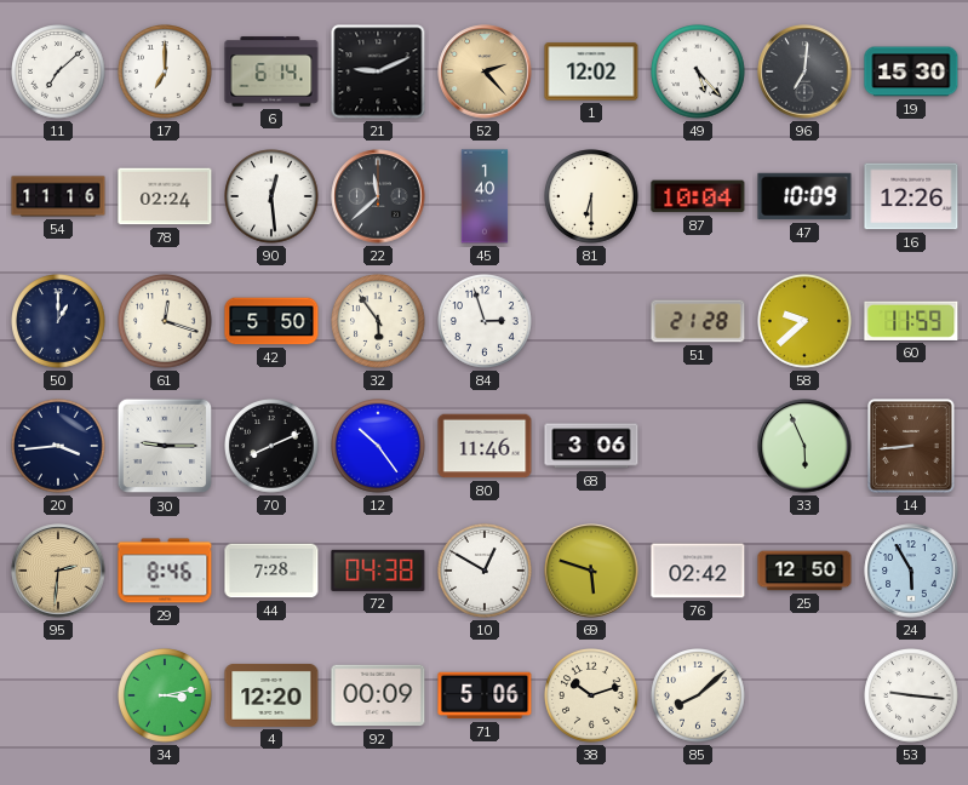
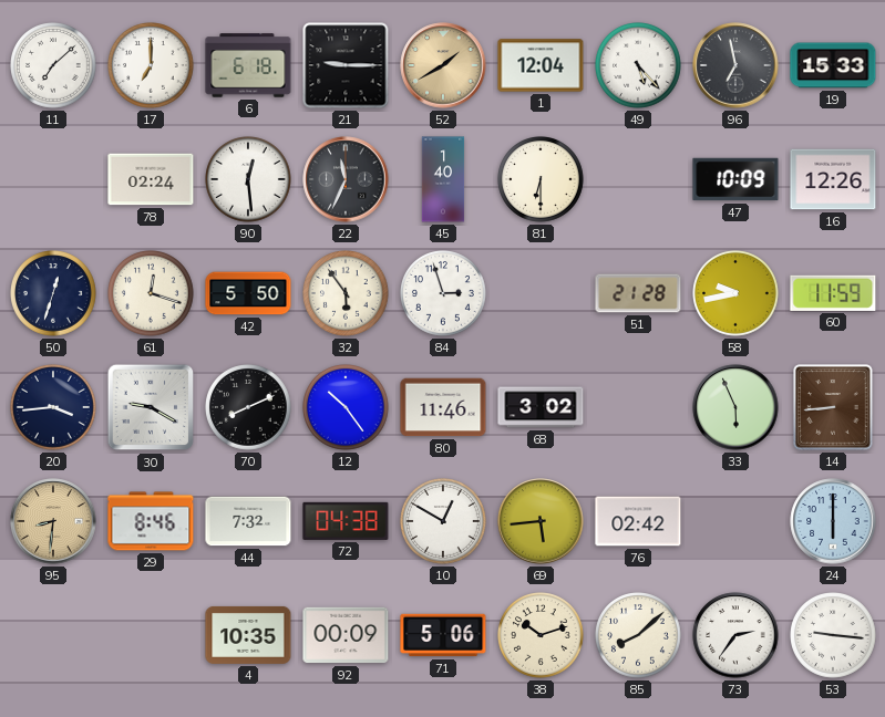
6: 6:14 -> 6:18
21: 9:11 -> 9:15
52: 2:23 -> 1:40
1: 12:02 -> 12:04
96: 7:01 -> 6:58
19: 15:30 -> 15:33
54: 11:16 -> none
22: 11:38 -> 11:34
87: 10:04 -> none
50: 1:00 -> 12:33
58: 9:38 -> 9:43
30: 9:15 -> 9:20
68: 3:06 -> 3:02
95: 2:31 -> 8:31
44: 7:28 -> 7:32
69: 5:48 -> 5:44
25: 12:50 -> none
24: 5:55 -> 6:00
34: 3:13 -> none
4: 12:20 -> 10:35
73: none -> 2:36
